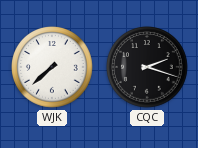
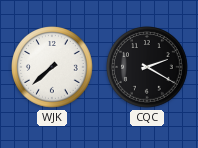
CQC: 2:18 -> 2:20
